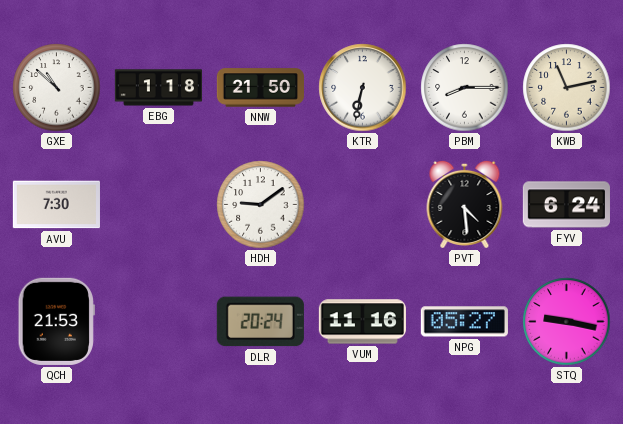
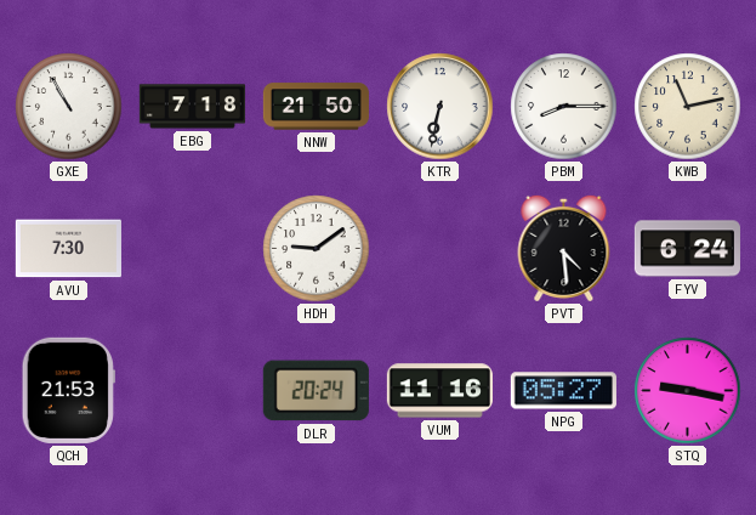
GXE: 10:52 -> 10:55
EBG: 1:18 -> 7:18
